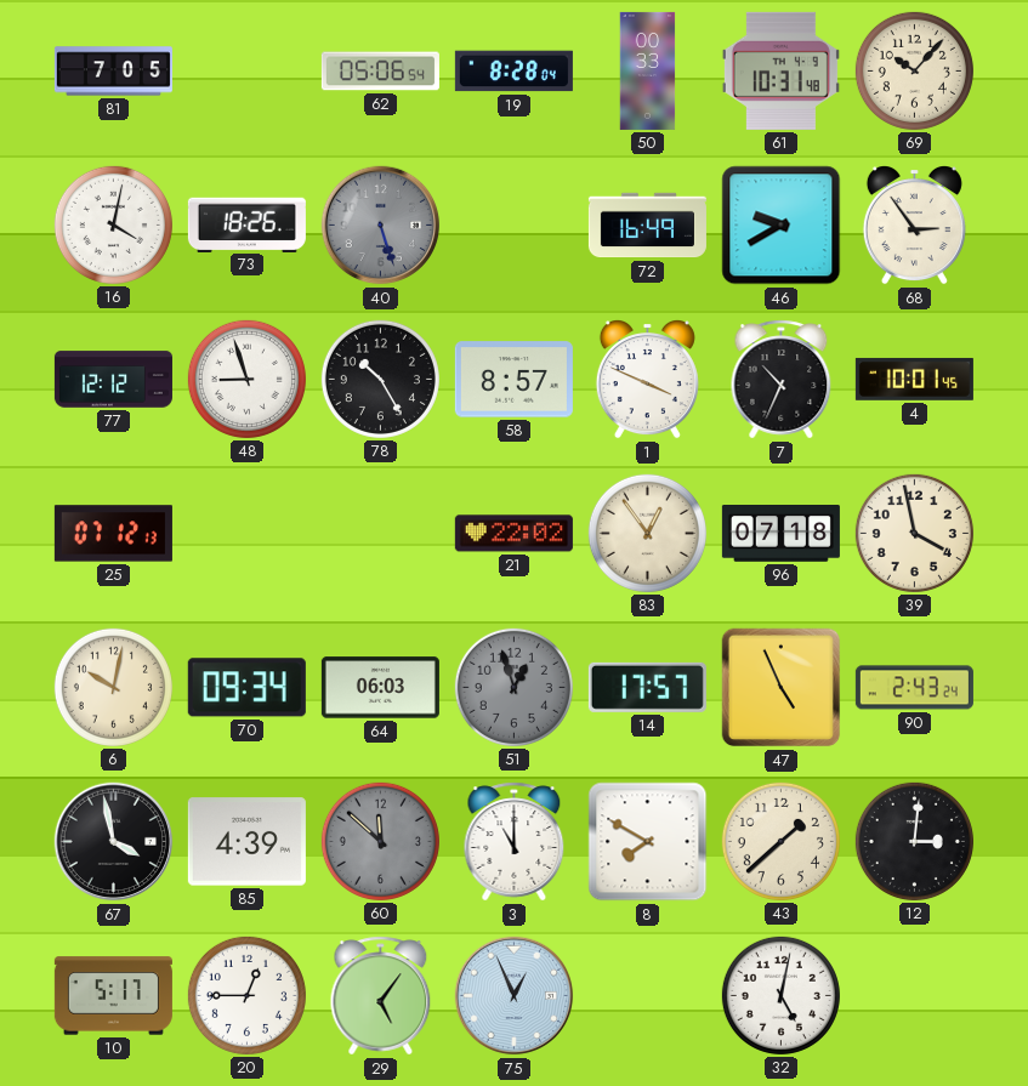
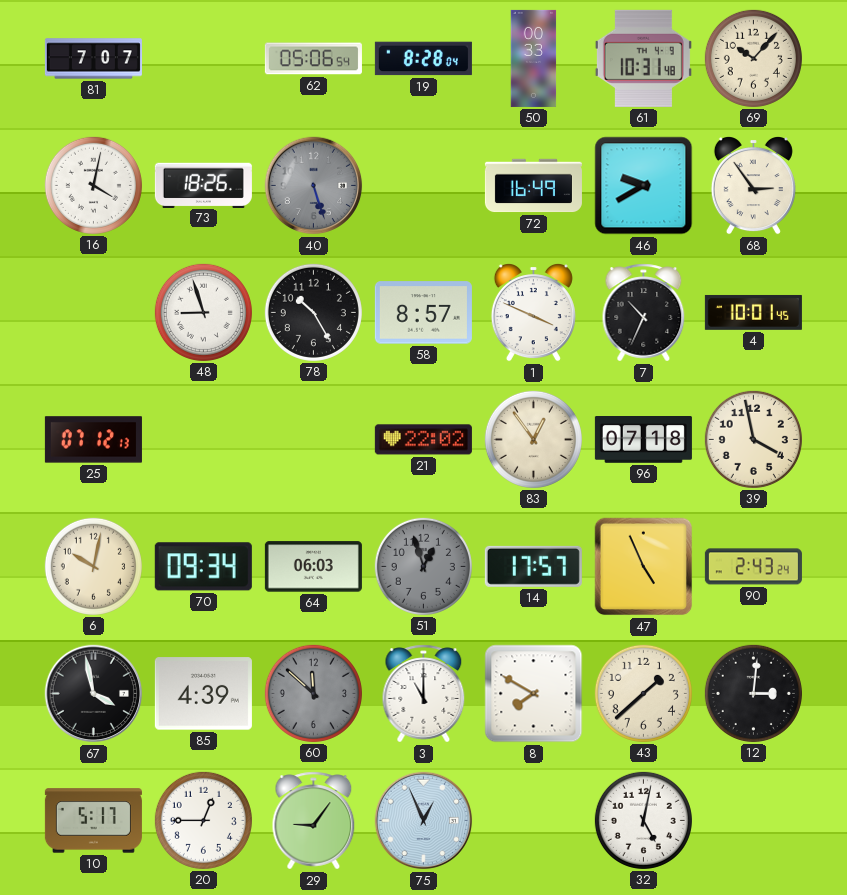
81: 7:05 -> 7:07
77: 12:12 -> none
29: 5:06 -> 9:06
